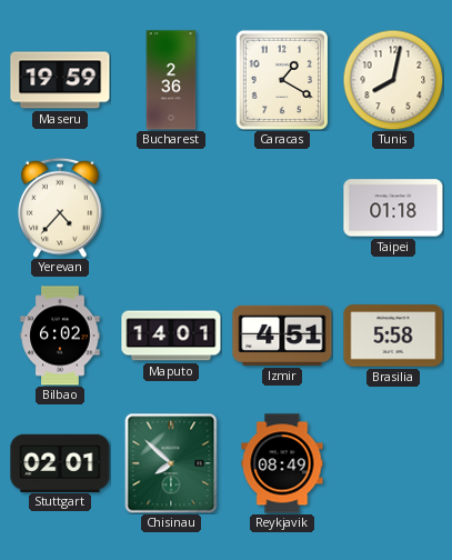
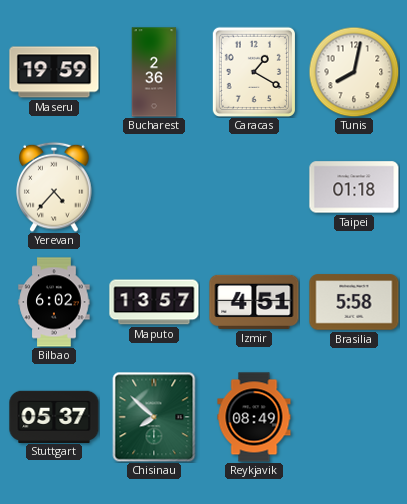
Maputo: 14:01 -> 13:57
Stuttgart: 02:01 -> 05:37
